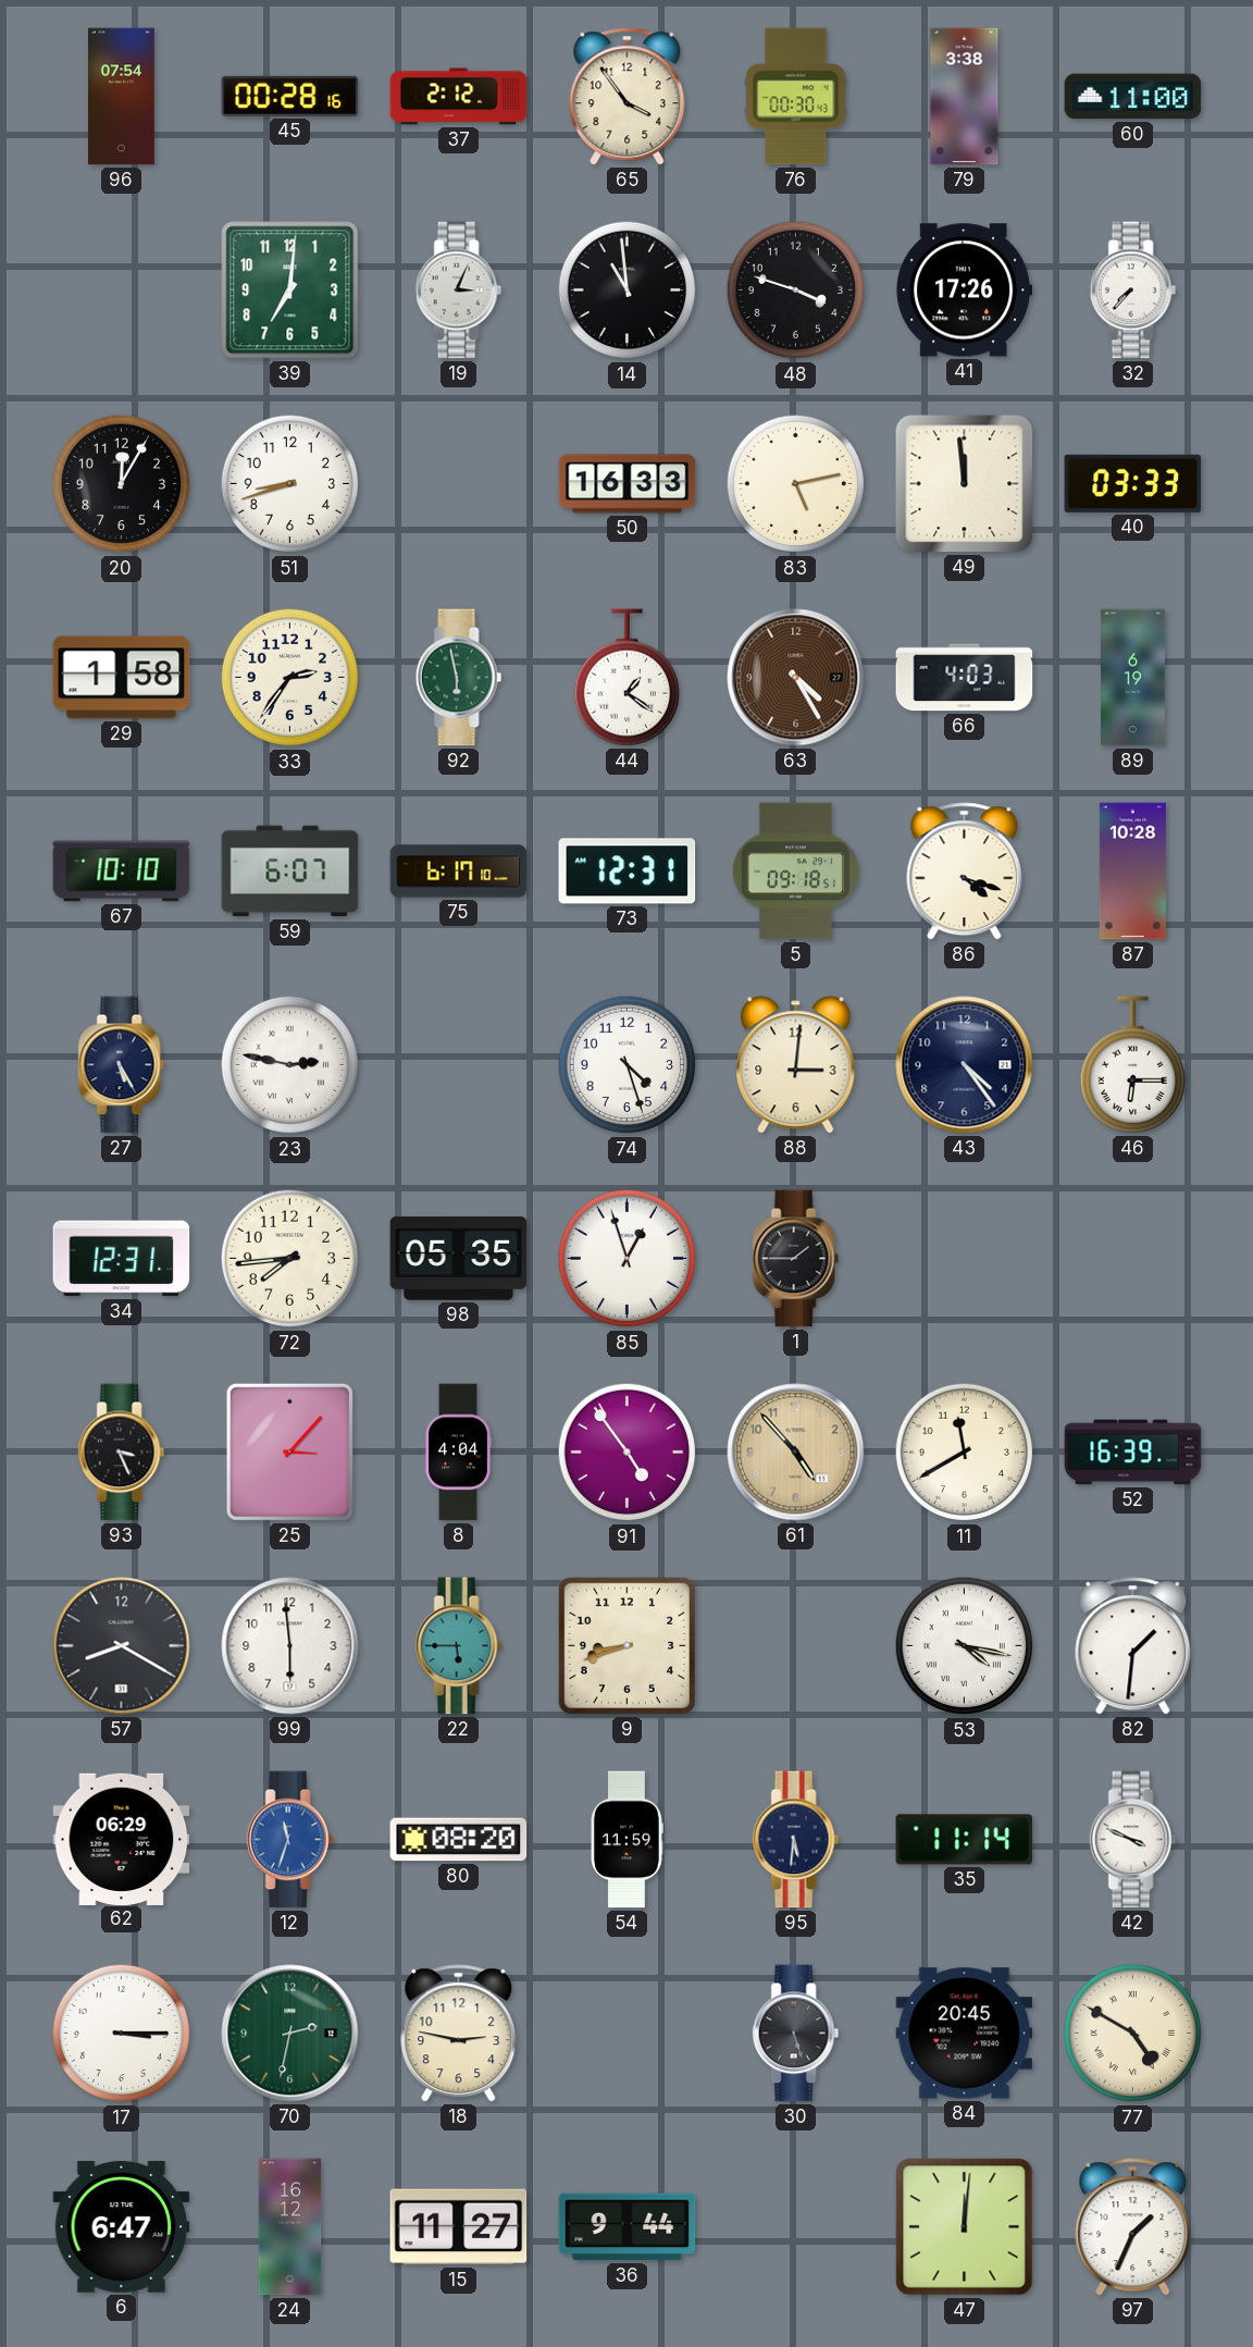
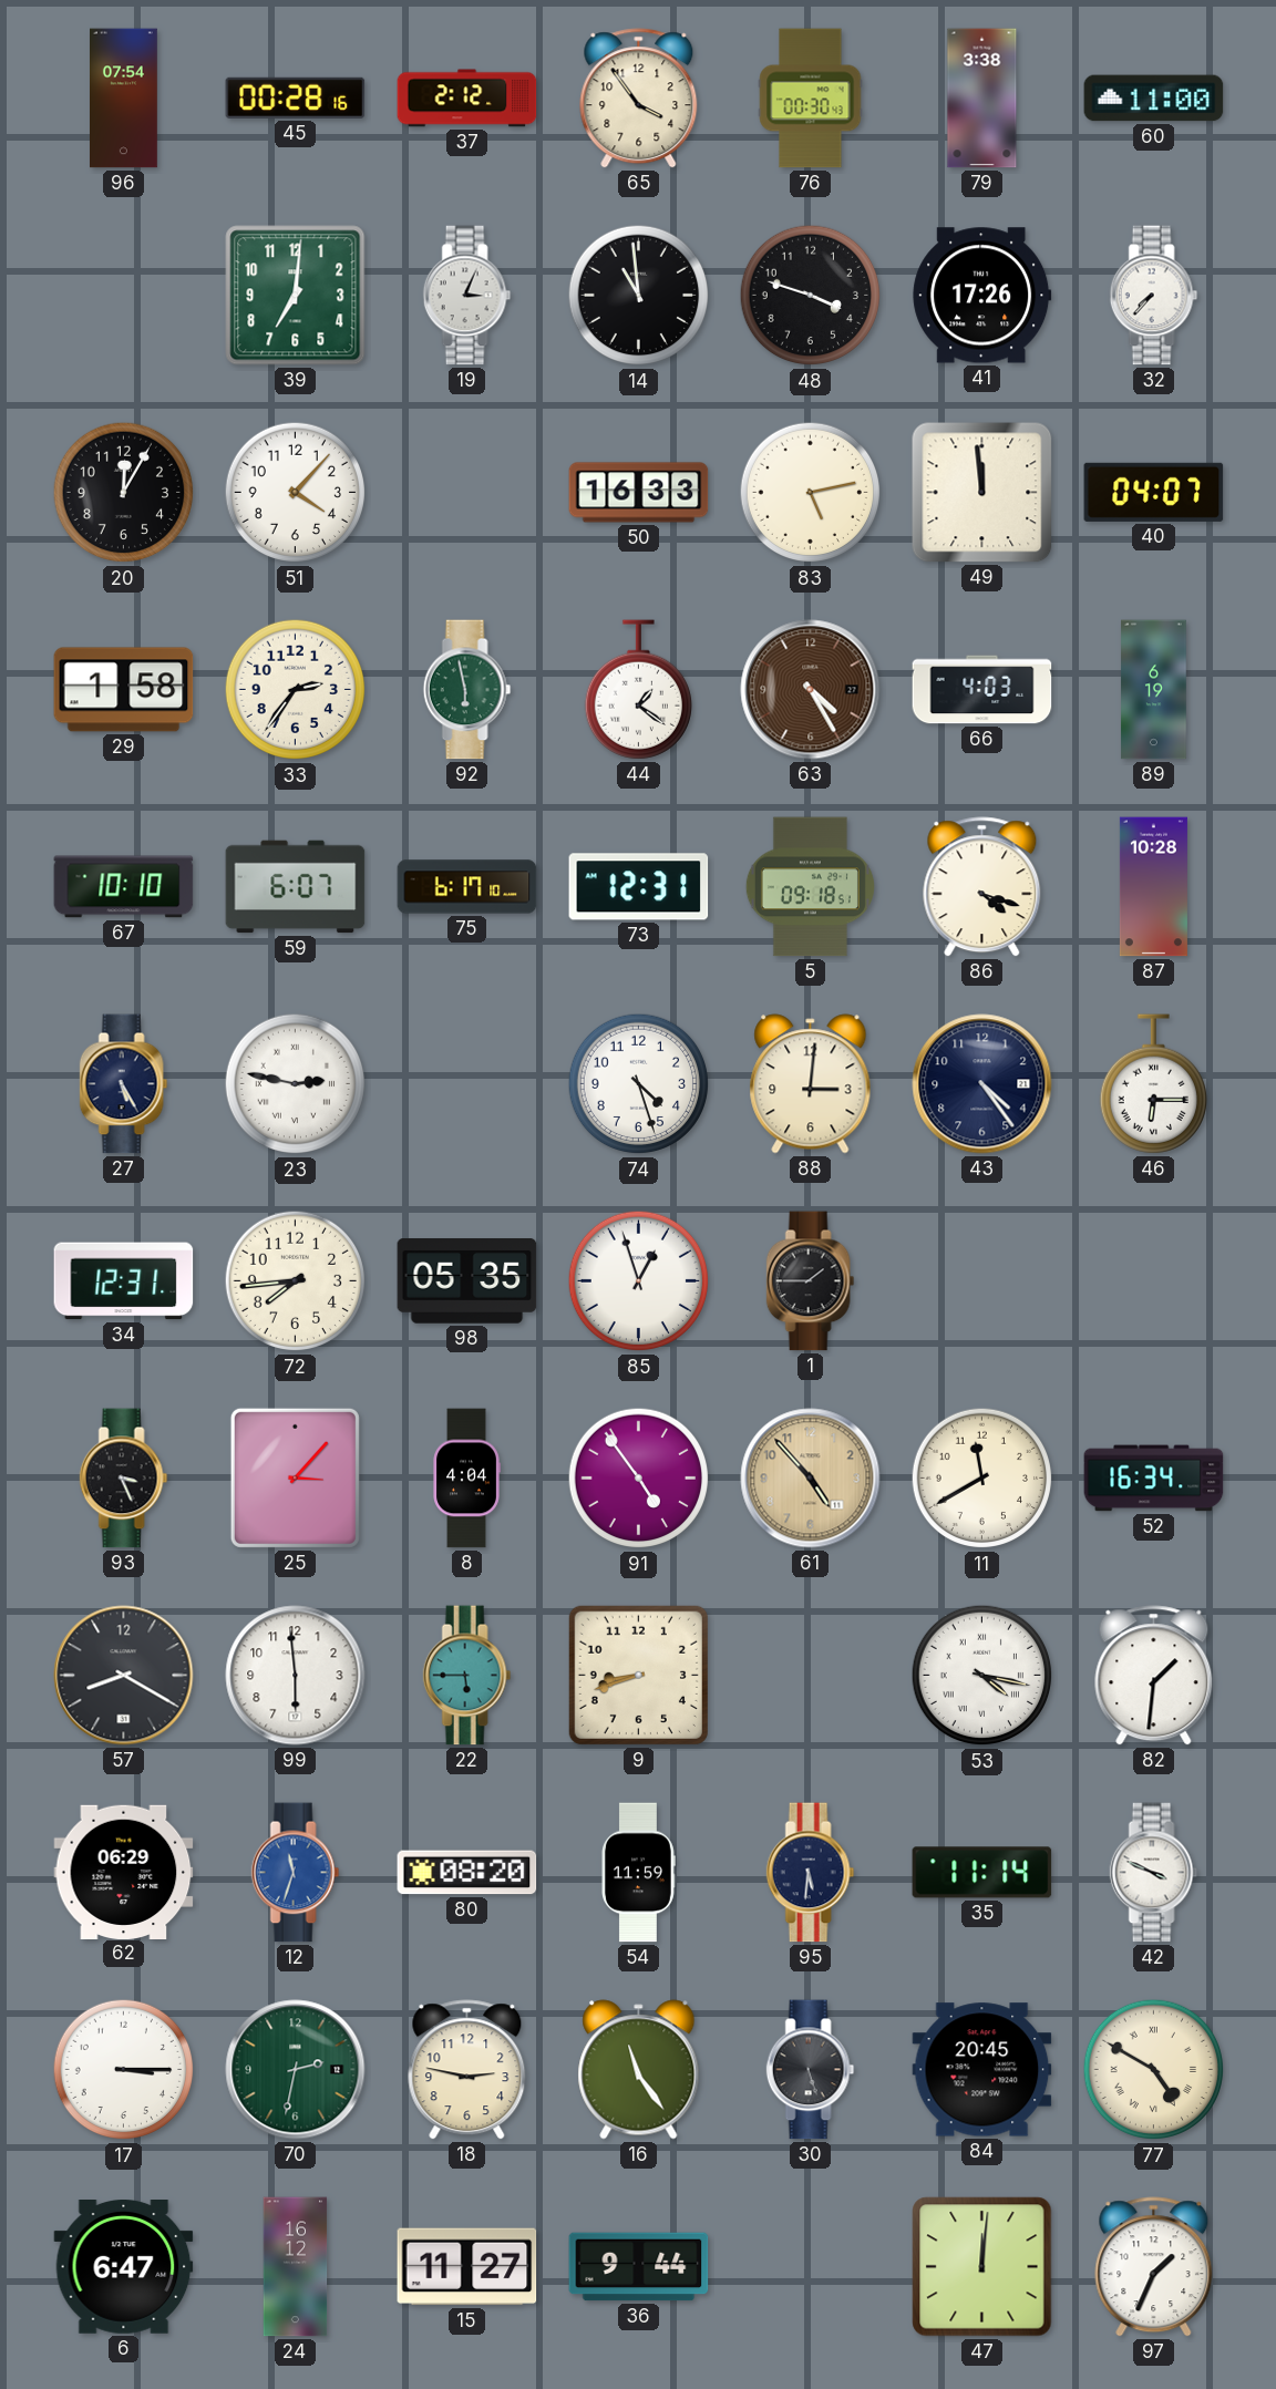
51: 8:42 -> 4:07
40: 03:33 -> 04:07
52: 16:39 -> 16:34
16: none -> 11:24
